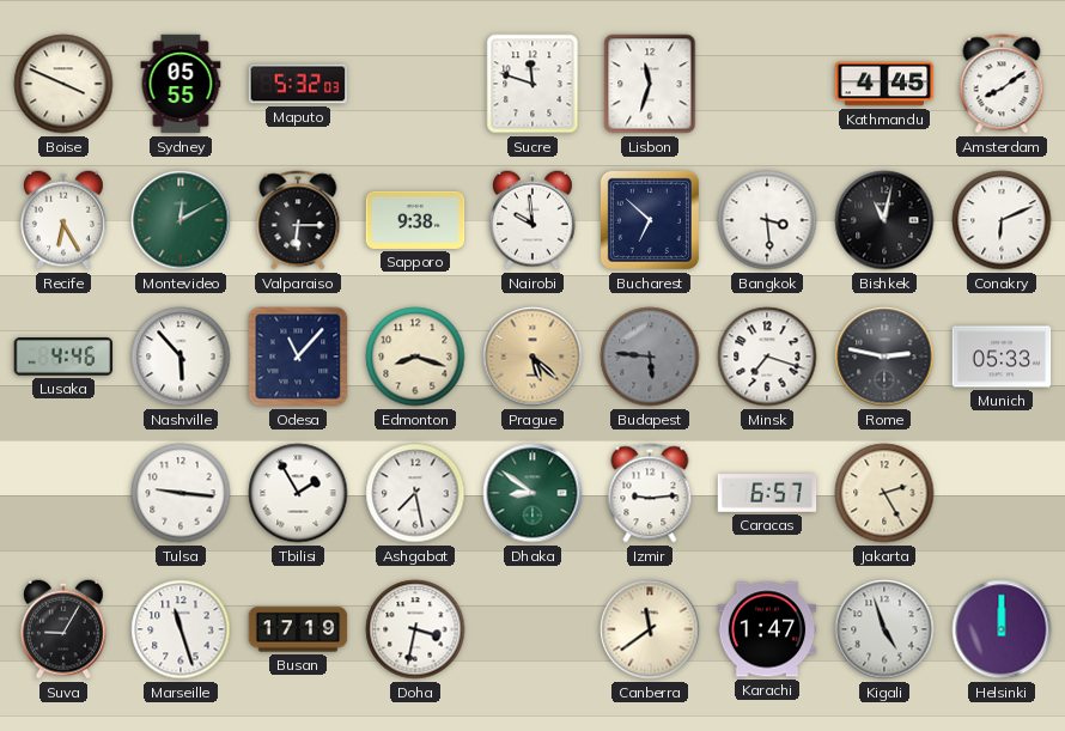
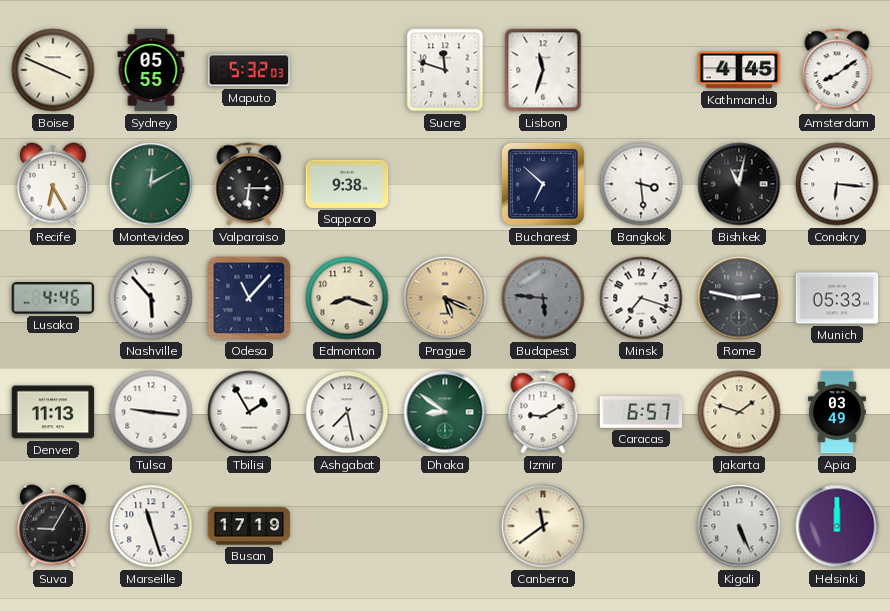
Nairobi: 9:59 -> none
Conakry: 6:11 -> 6:16
Prague: 5:22 -> 5:19
Denver: none -> 11:13
Izmir: 9:14 -> 9:10
Jakarta: 2:25 -> 1:48
Apia: none -> 03:49
Doha: 3:32 -> none
Karachi: 1:47 -> none
Kigali: 4:57 -> 5:26
